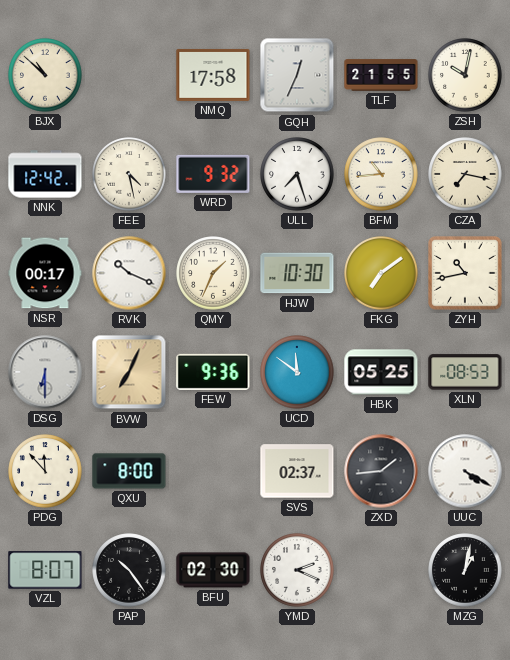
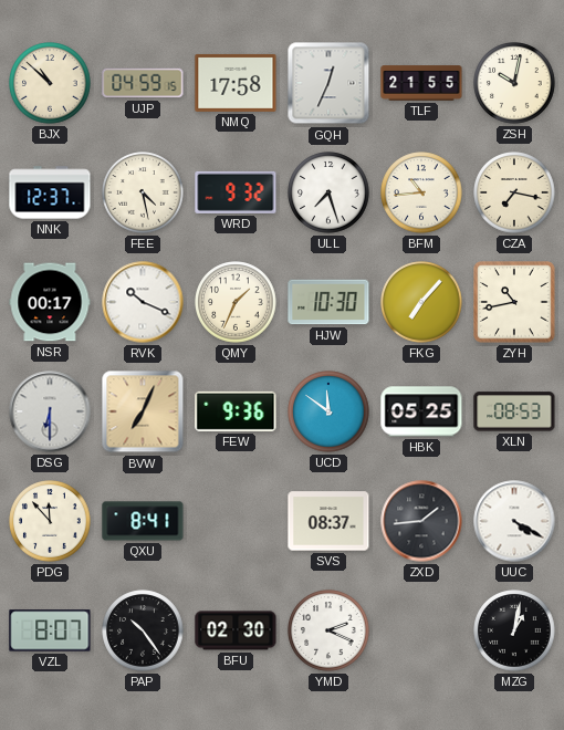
UJP: none -> 04:59
NNK: 12:42 -> 12:37
FKG: 7:09 -> 7:07
QXU: 8:00 -> 8:41
SVS: 02:37 -> 08:37
